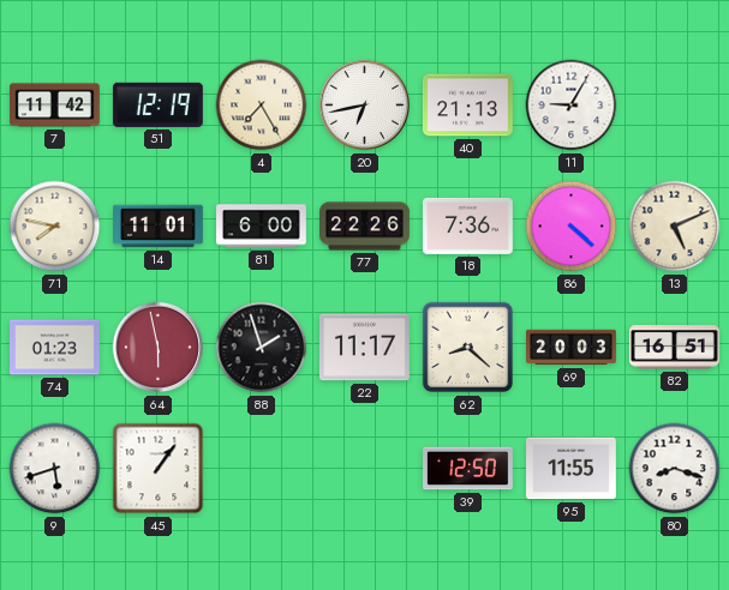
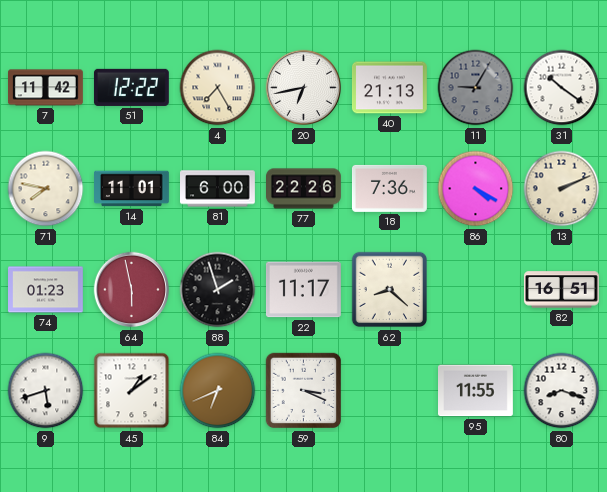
51: 12:19 -> 12:22
11 dial: white -> grey
31: none -> 10:21
86: 4:22 -> 4:20
13: 5:11 -> 2:11
69: 20:03 -> none
45: 1:06 -> 1:09
84: none -> 6:41
59: none -> 3:19
39: 12:50 -> none
